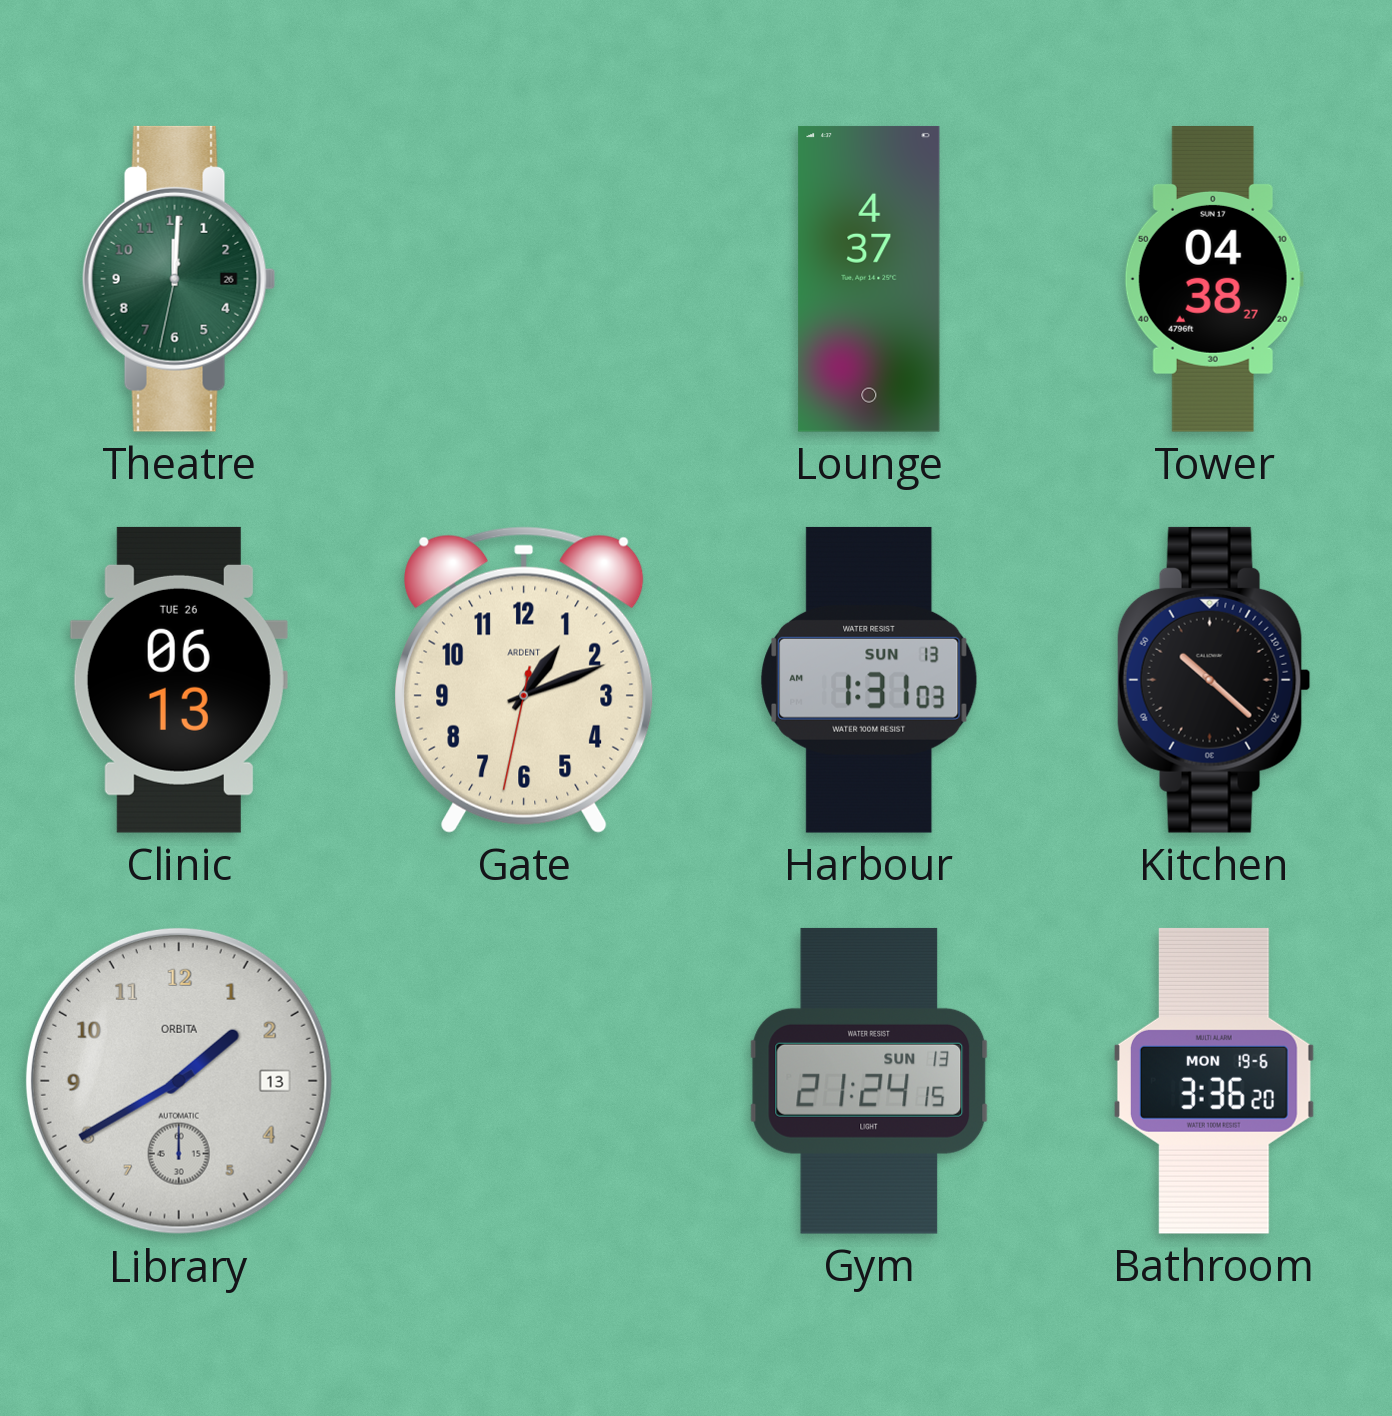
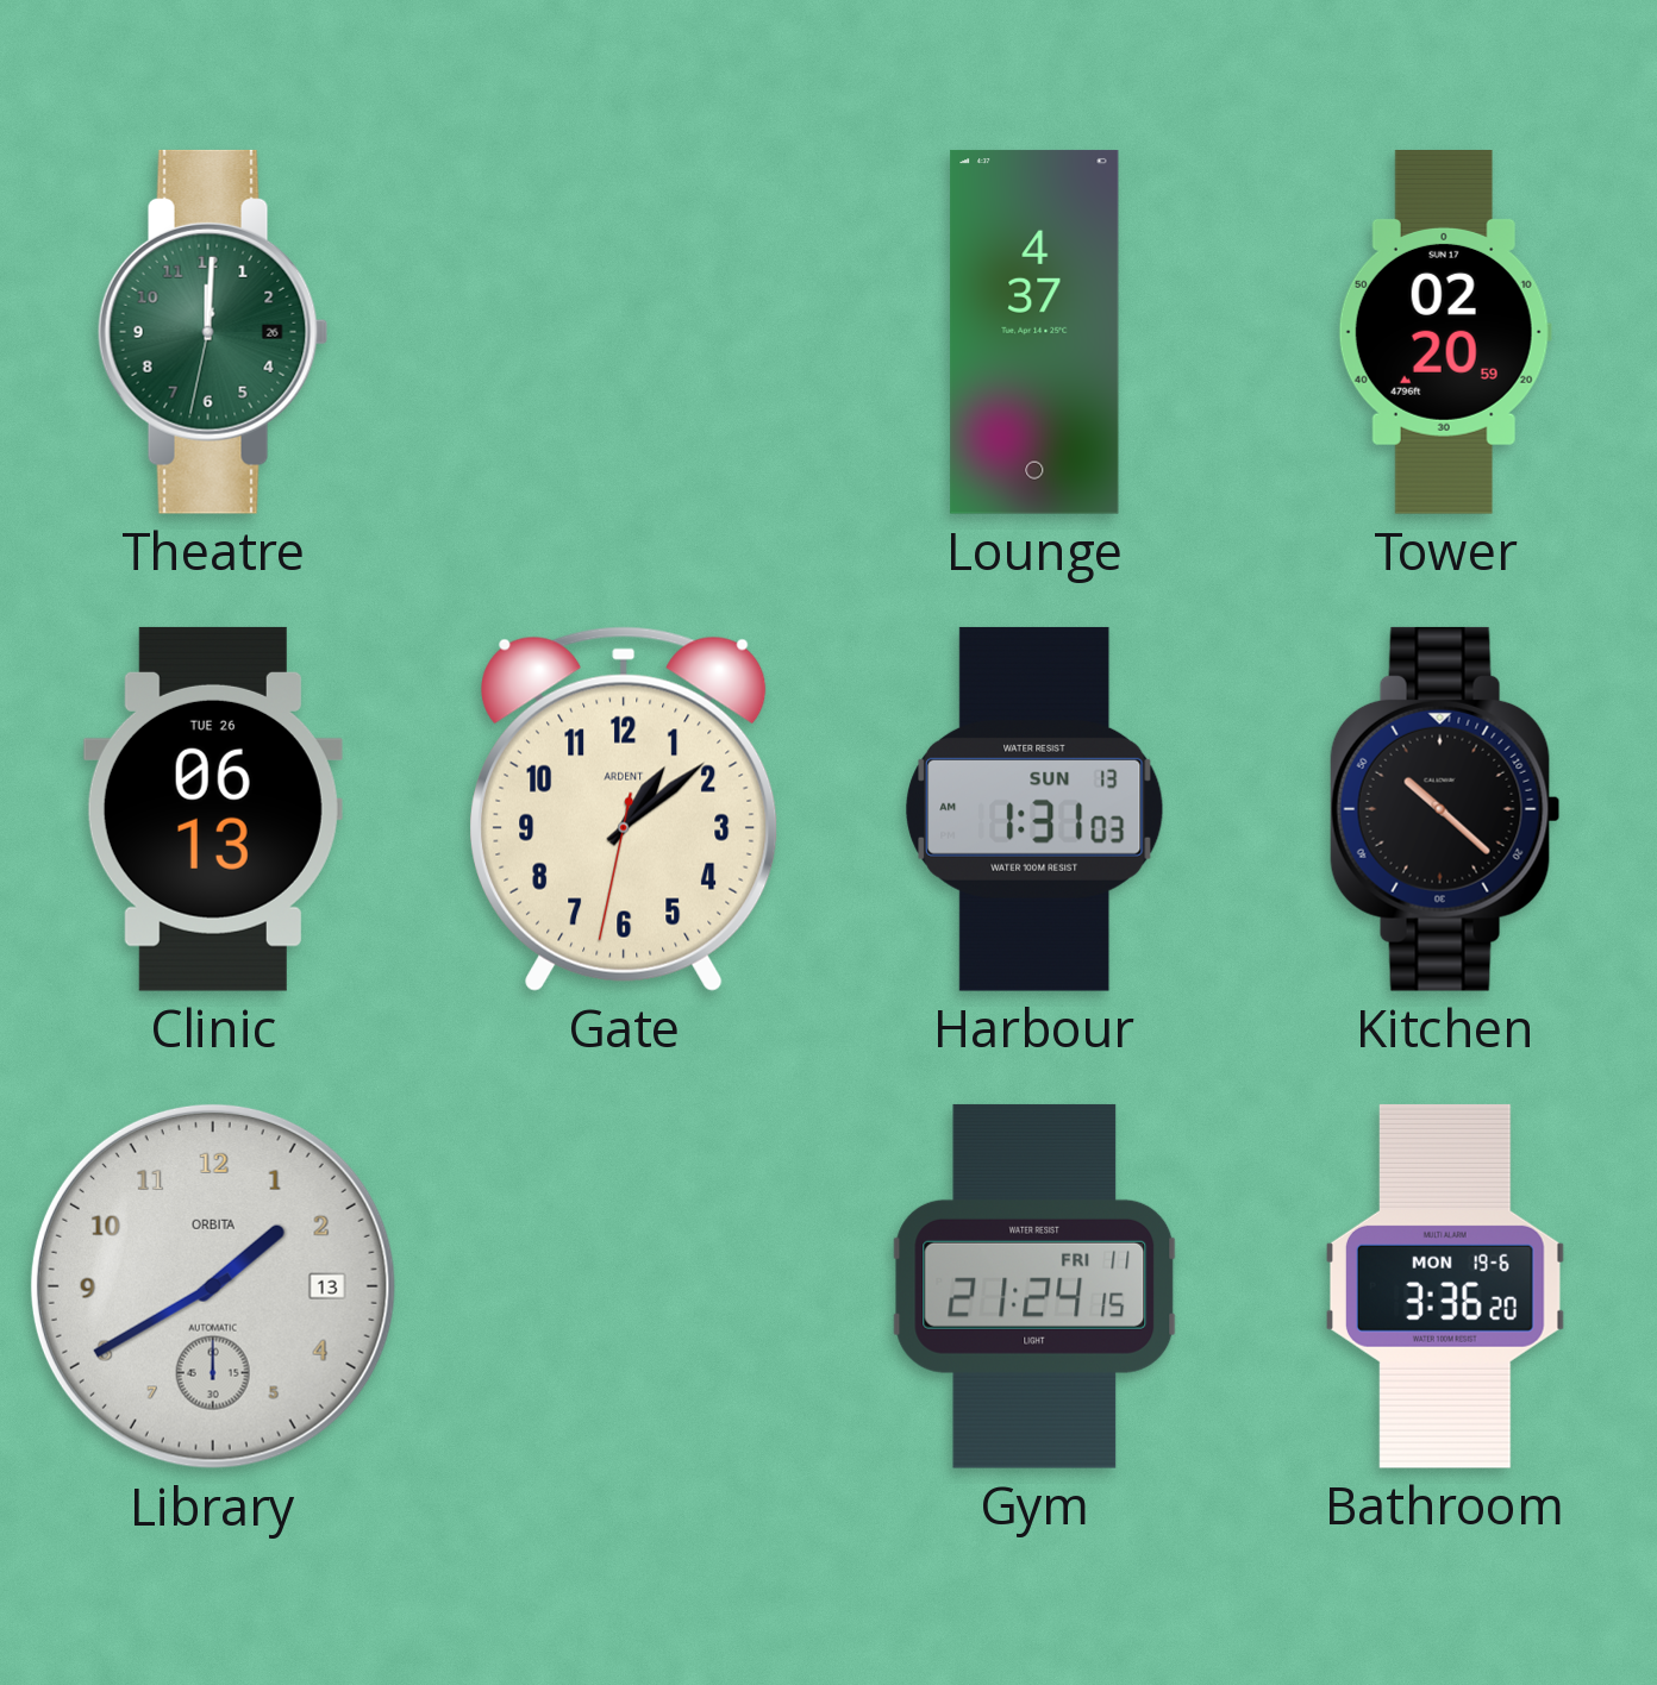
Tower: 04:38 -> 02:20
Gate: 1:11 -> 1:08
Gym date: SUN 13 -> FRI 11
